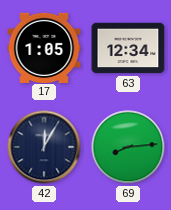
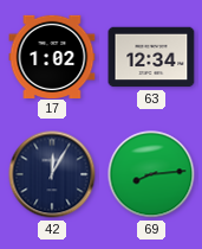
17: 1:05 -> 1:02
